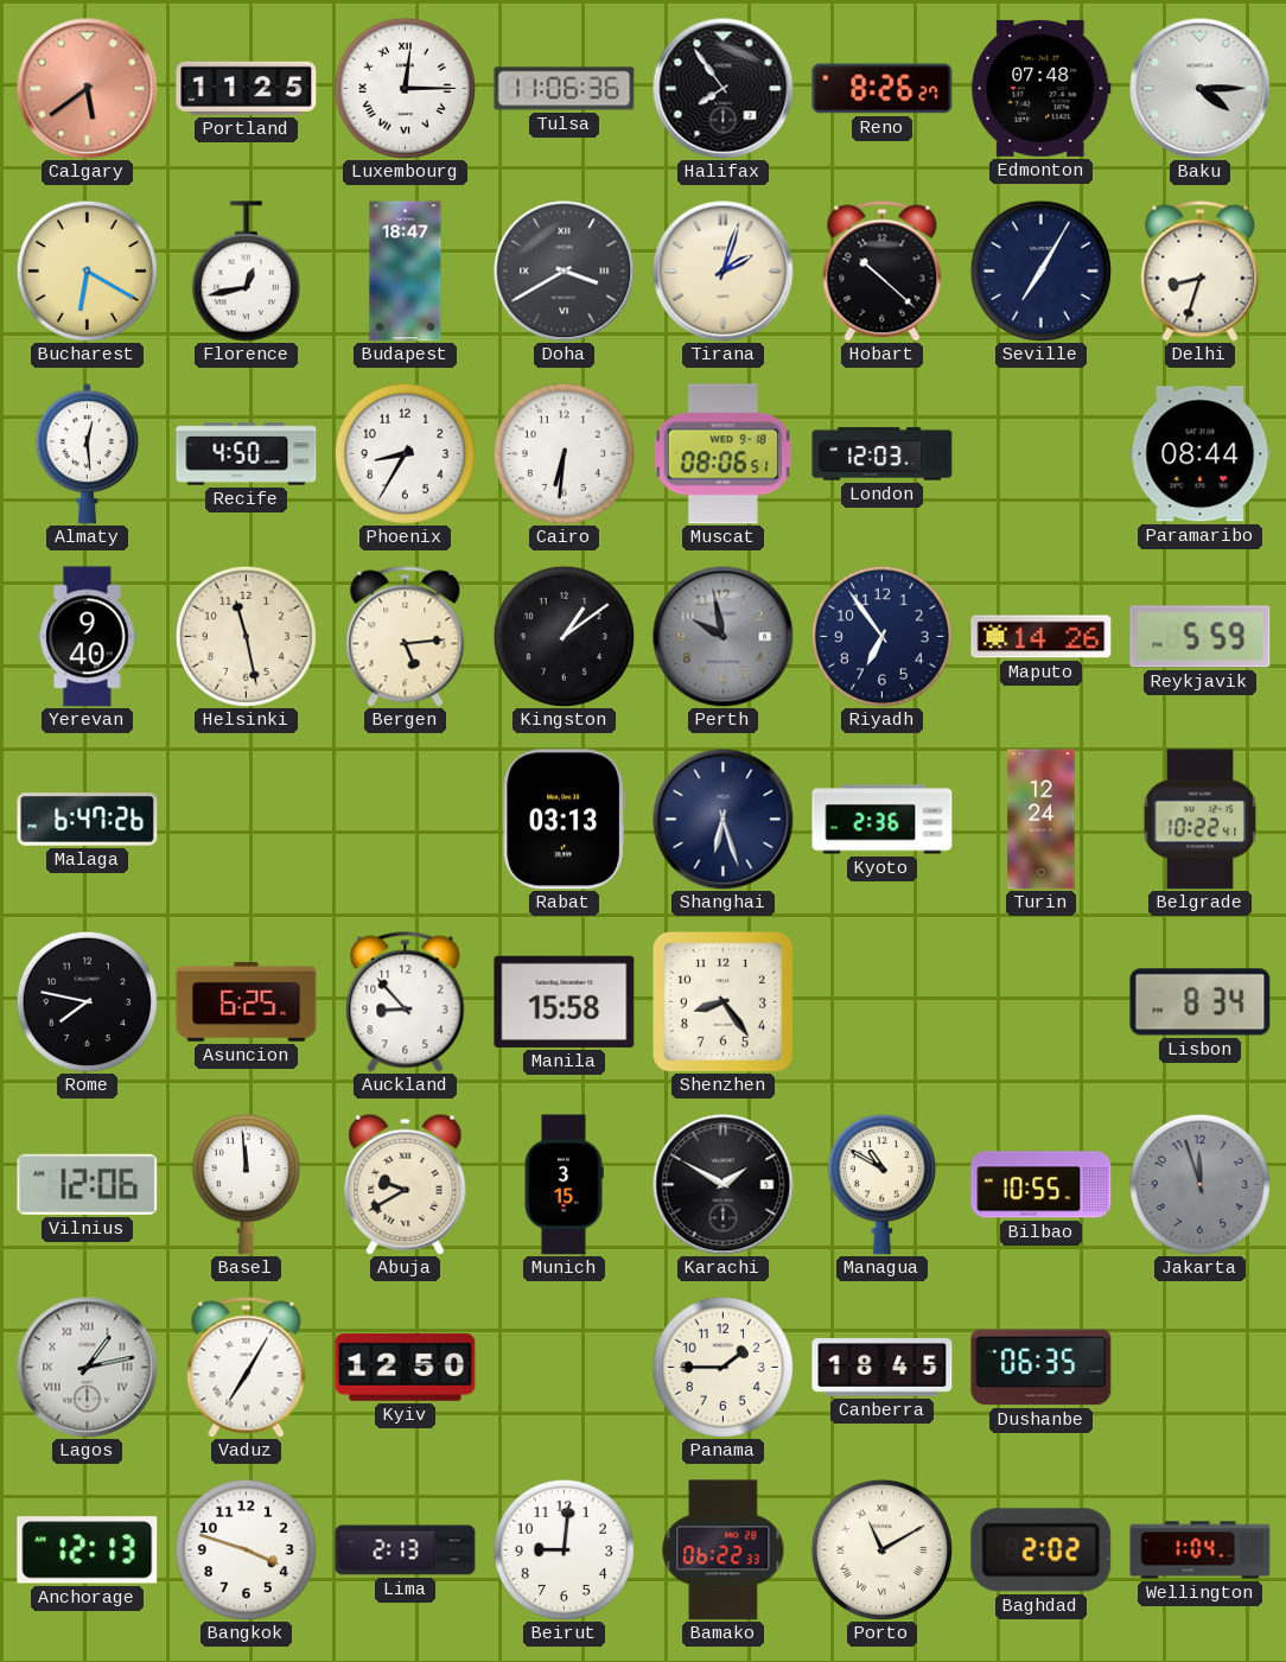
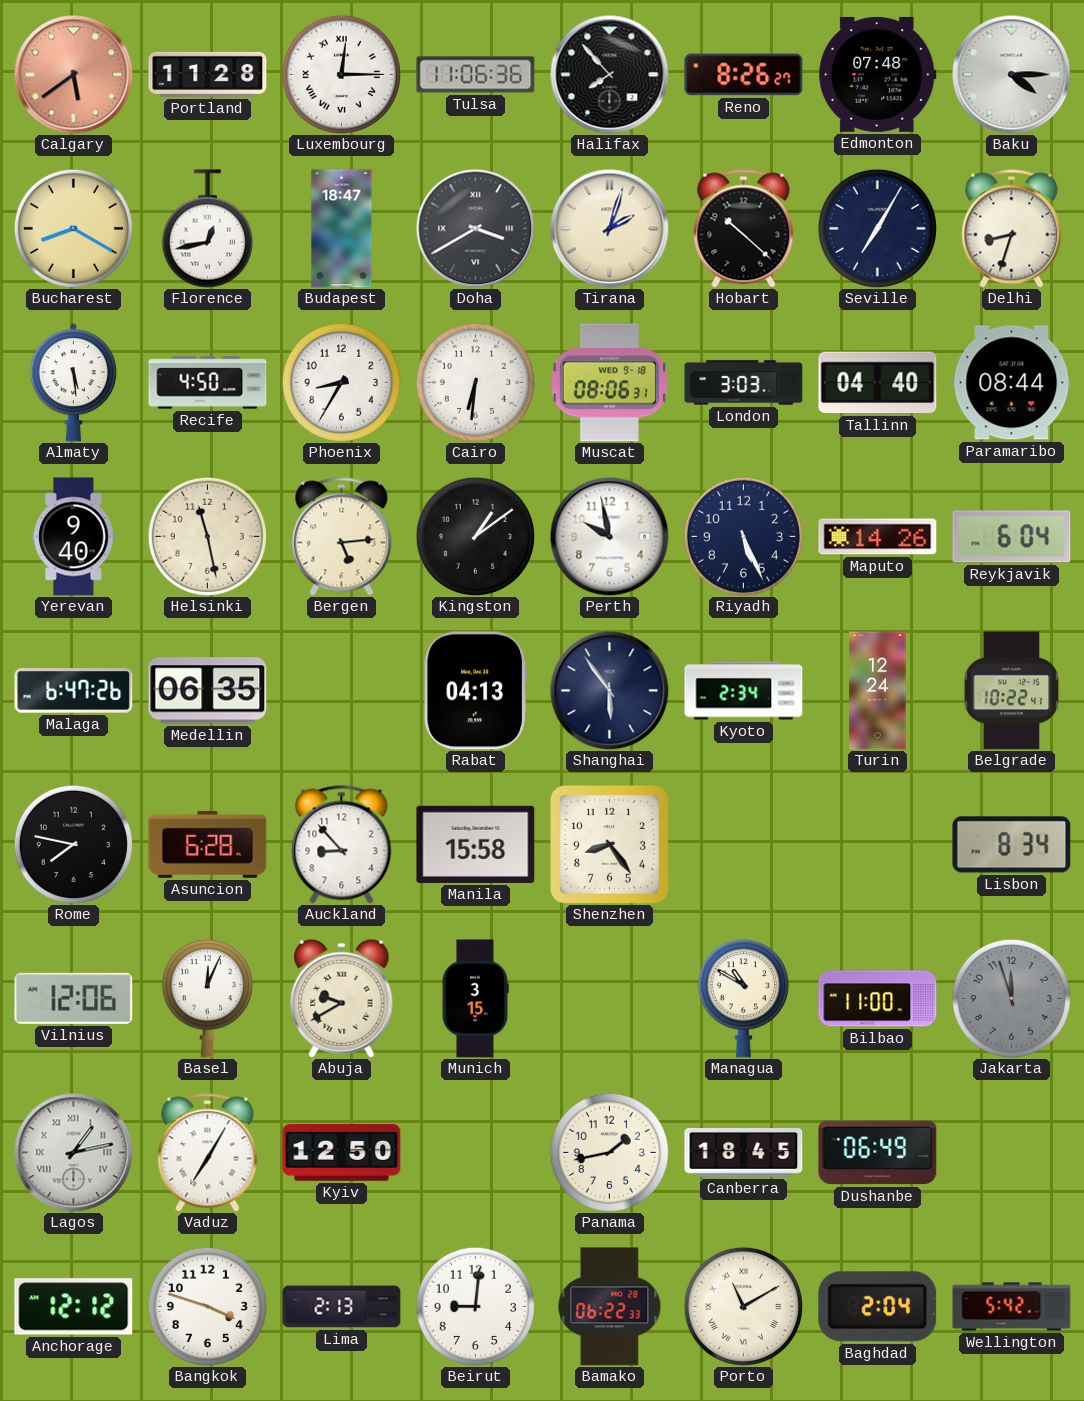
Portland: 11:25 -> 11:28
Halifax: 7:54 -> 7:53
Bucharest: 6:20 -> 8:20
Almaty: 12:29 -> 5:29
Muscat: 08:06:51 -> 08:06:31
London: 12:03 -> 3:03
Tallinn: none -> 04:40
Perth dial: grey -> white
Riyadh: 6:54 -> 5:26
Reykjavik: 5:59 -> 6:04
Medellin: none -> 06:35
Rabat: 03:13 -> 04:13
Shanghai: 6:27 -> 5:54
Kyoto: 2:36 -> 2:34
Asuncion: 6:25 -> 6:28
Basel: 11:59 -> 12:04
Karachi: 1:50 -> none
Bilbao: 10:55 -> 11:00
Panama: 1:45 -> 1:43
Dushanbe: 06:35 -> 06:49
Anchorage: 12:13 -> 12:12
Baghdad: 2:02 -> 2:04
Wellington: 1:04 -> 5:42
